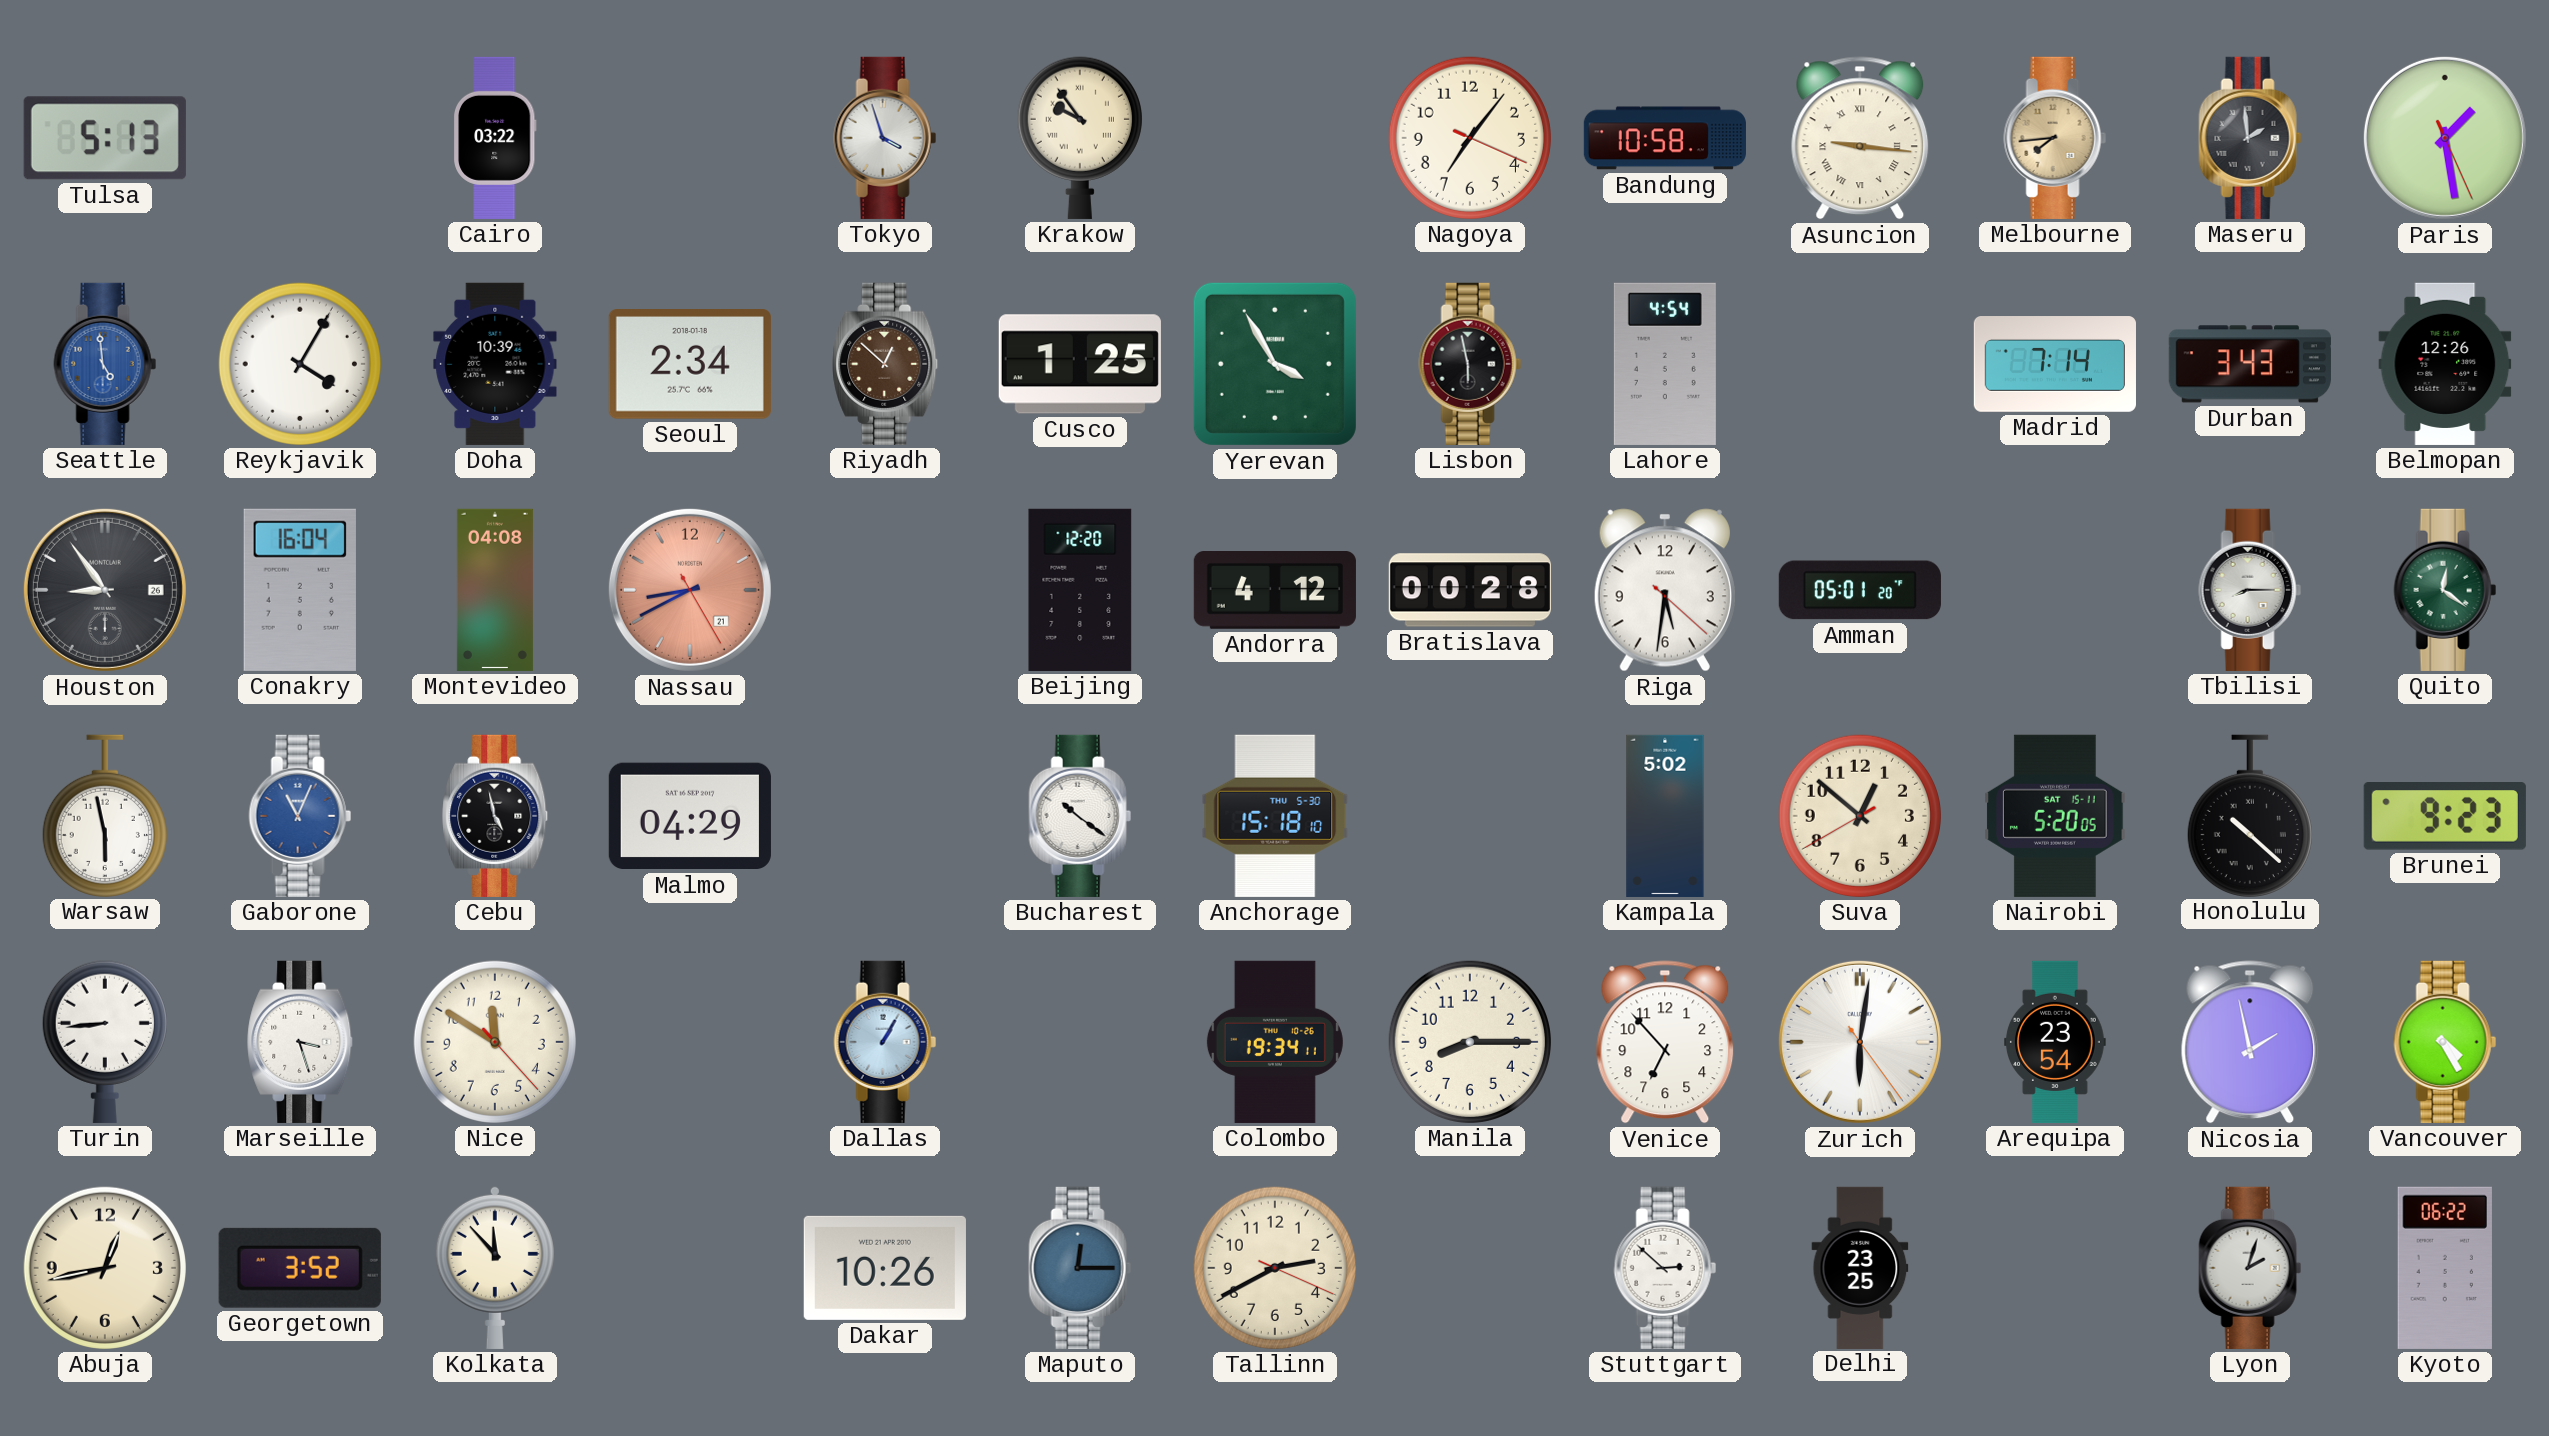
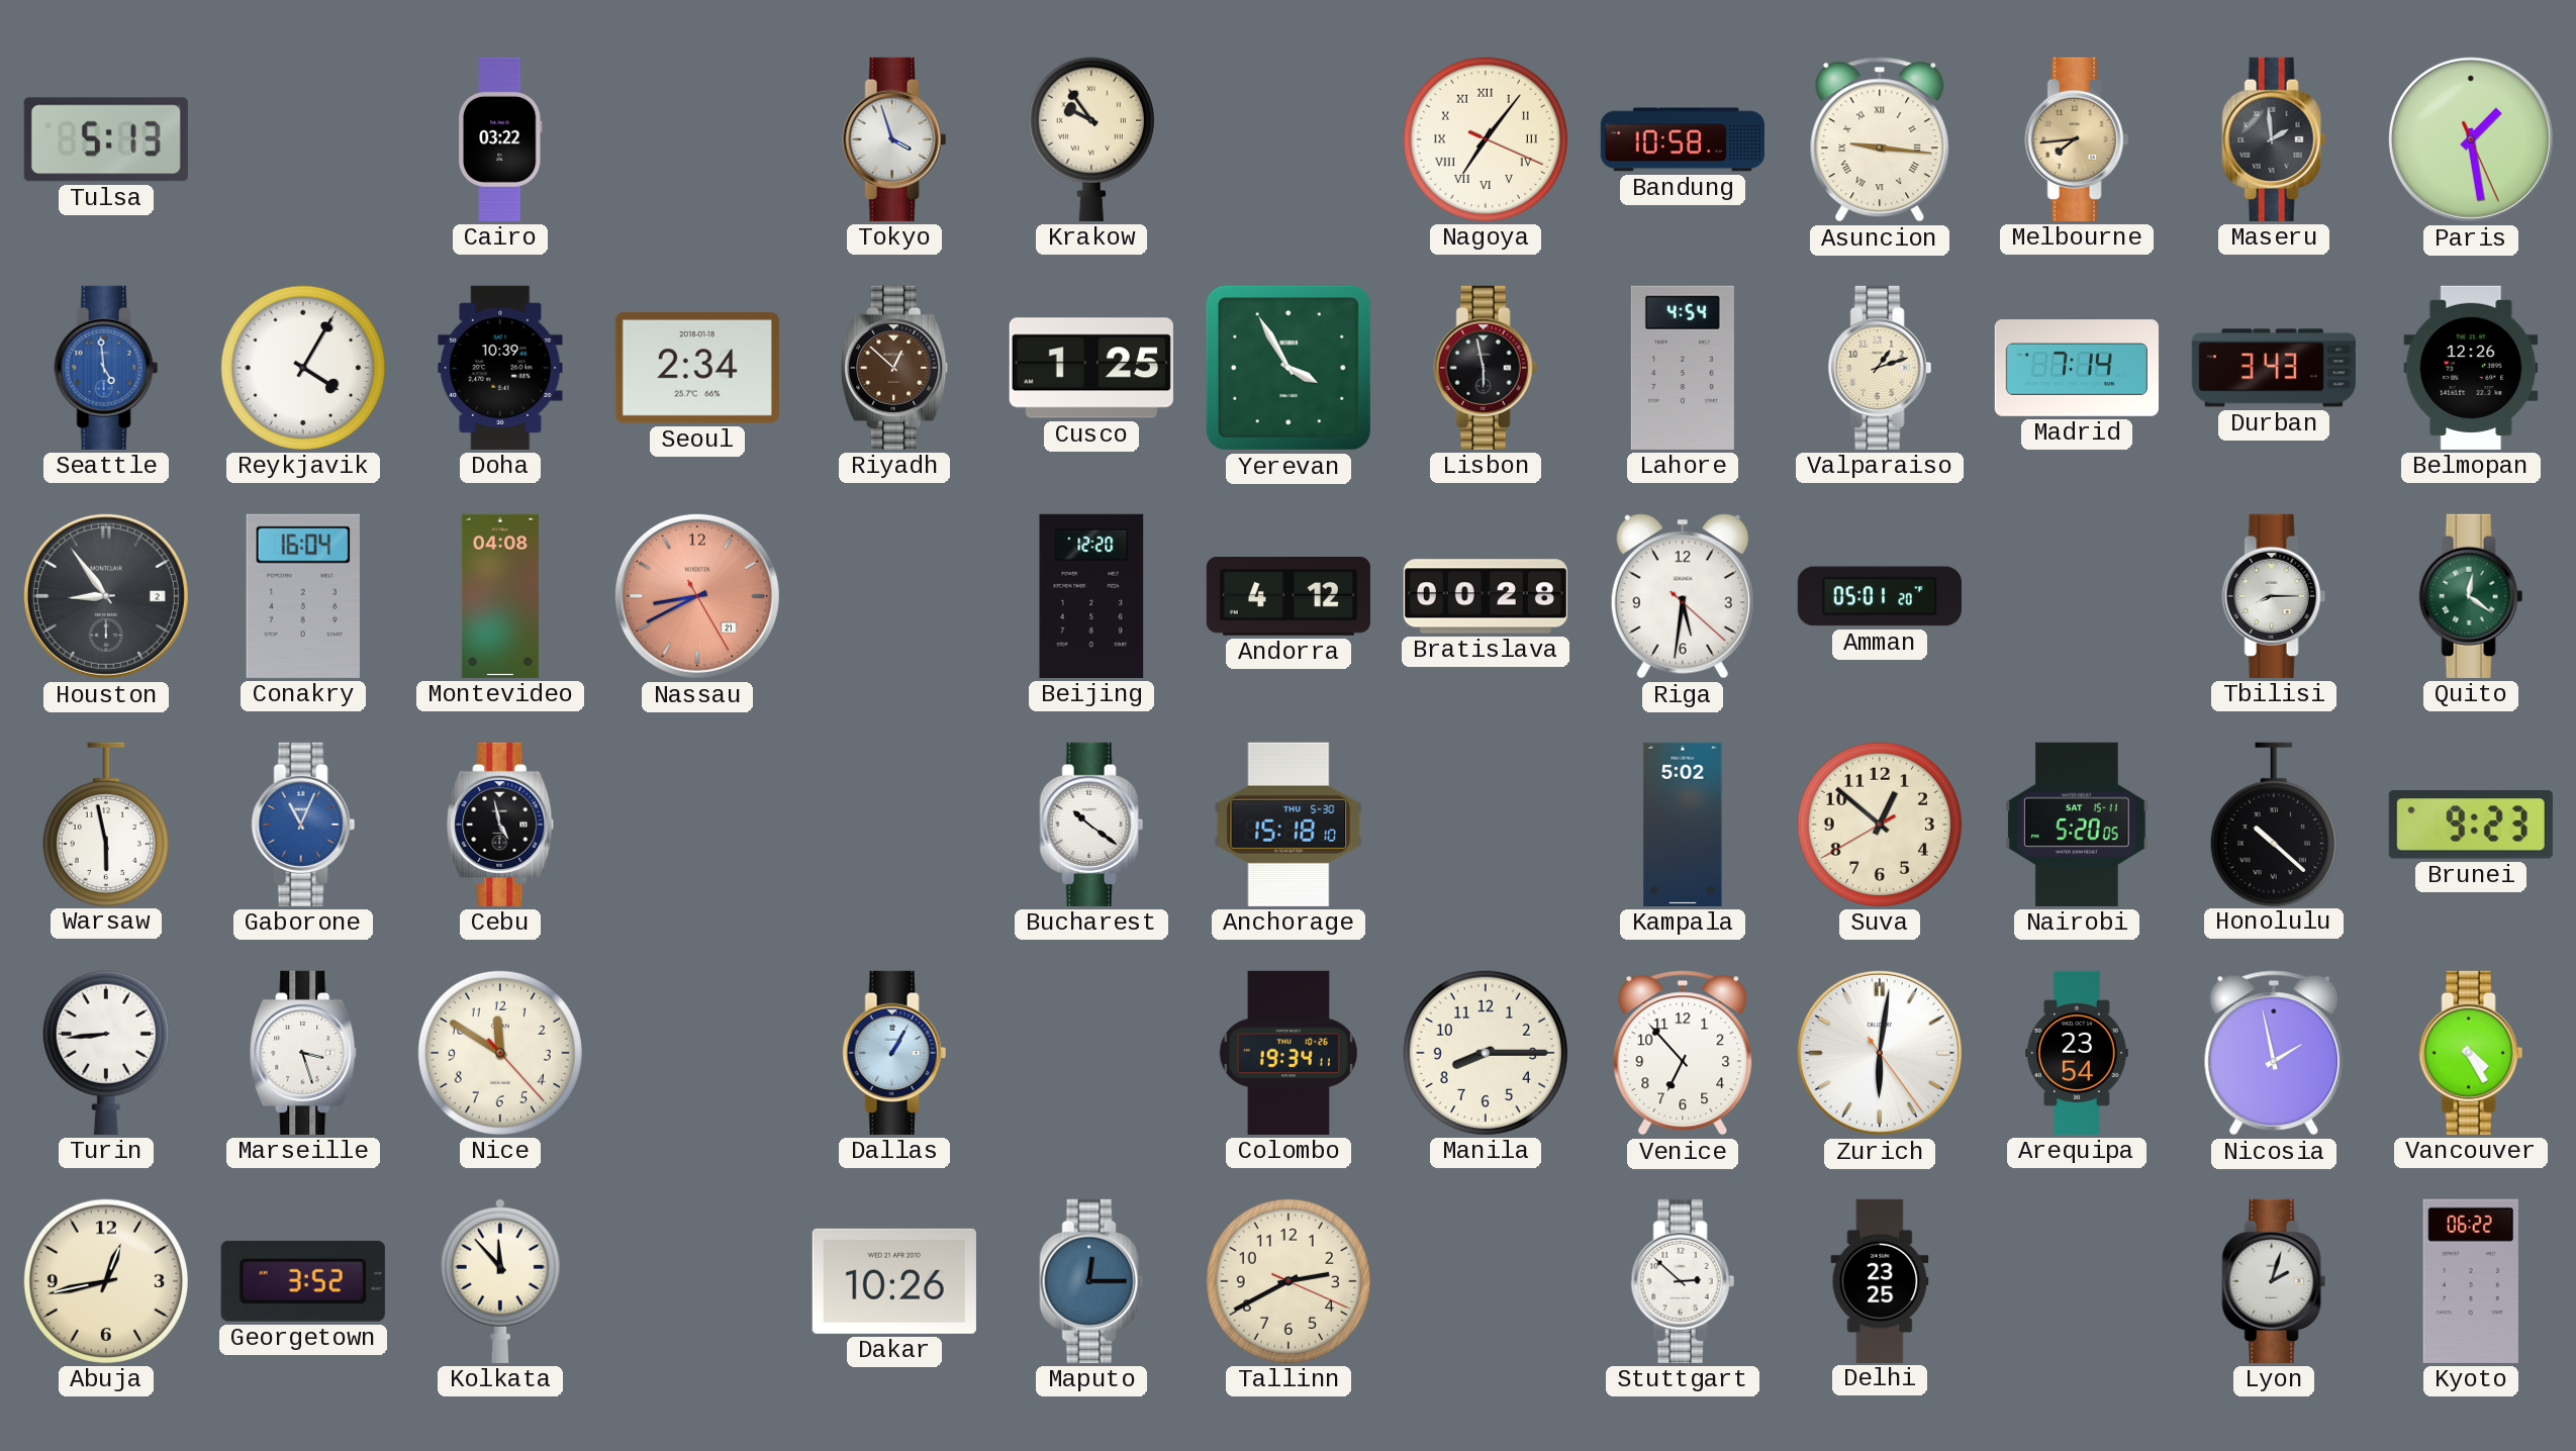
Nagoya numerals: Arabic -> Roman
Valparaiso: none -> 1:12
Houston date: 26 -> 2
Malmo: 04:29 -> none
